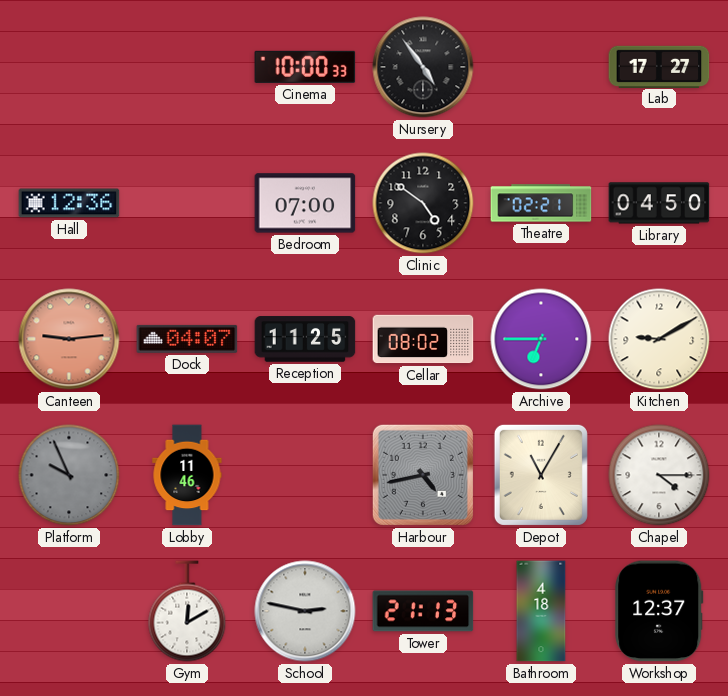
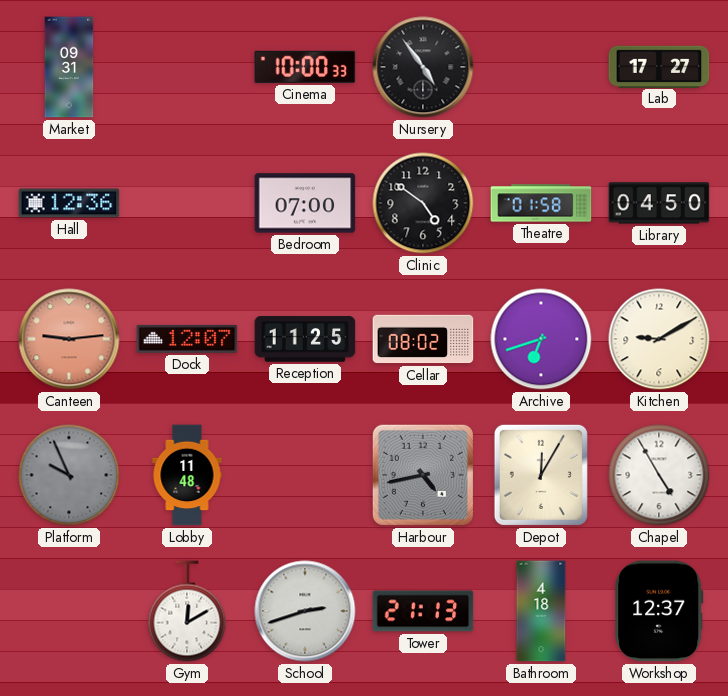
Market: none -> 09:31
Theatre: 02:21 -> 01:58
Dock: 04:07 -> 12:07
Archive: 6:45 -> 6:42
Lobby: 11:46 -> 11:48
Depot: 11:05 -> 12:05
Chapel: 4:15 -> 4:55
School: 2:47 -> 2:42
